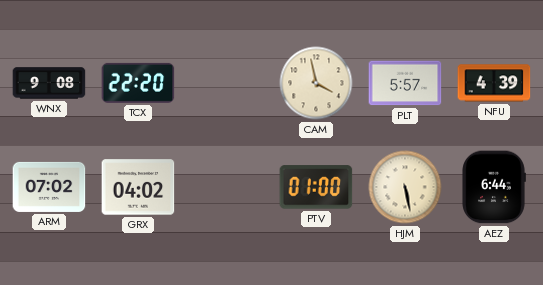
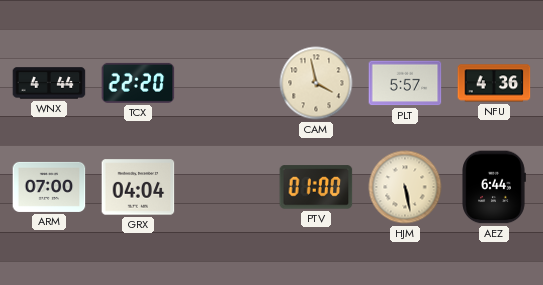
WNX: 9:08 -> 4:44
NFU: 4:39 -> 4:36
ARM: 07:02 -> 07:00
GRX: 04:02 -> 04:04
